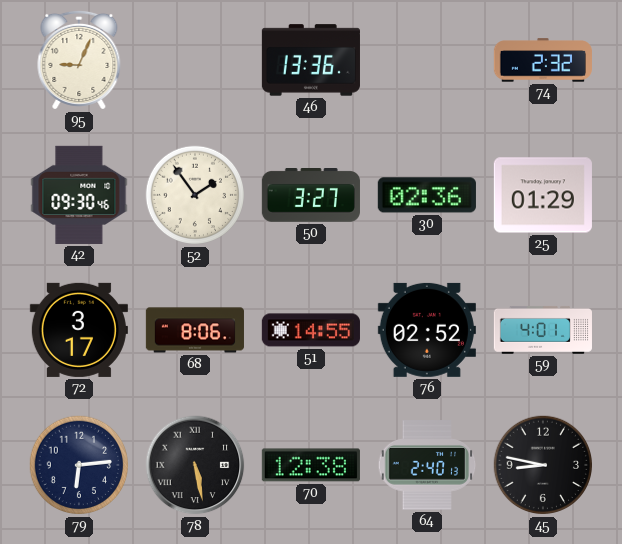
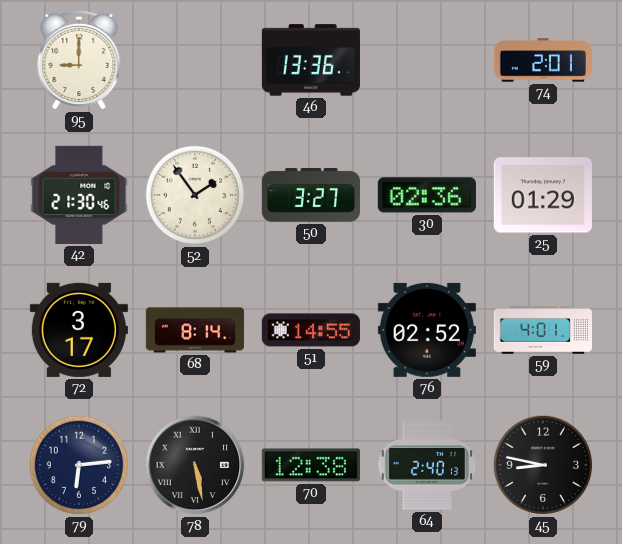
95: 9:04 -> 9:00
74: 2:32 -> 2:01
42: 09:30 -> 21:30
68: 8:06 -> 8:14
